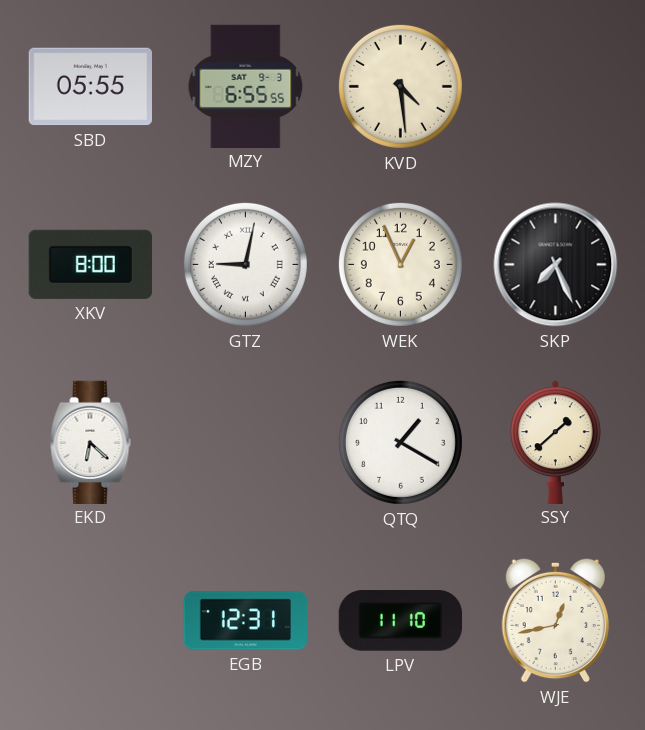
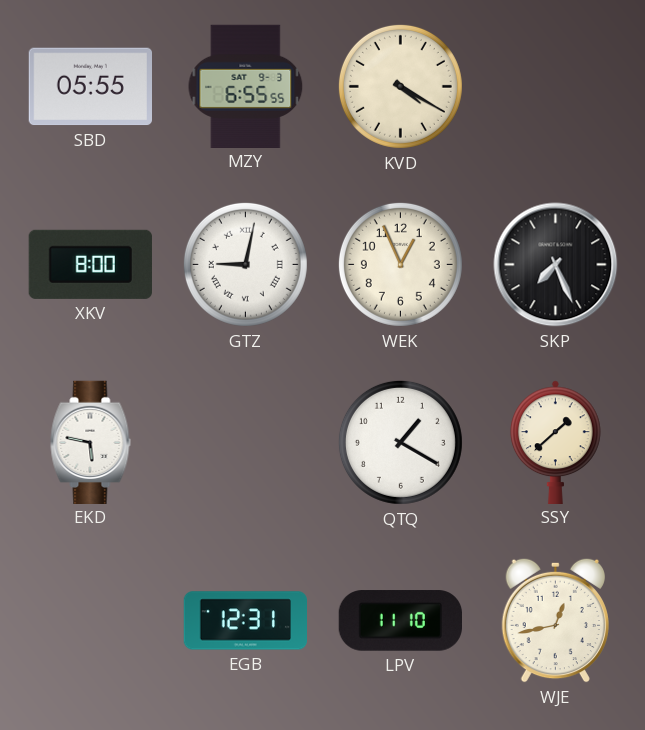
KVD: 4:29 -> 4:20
EKD: 6:22 -> 5:47
